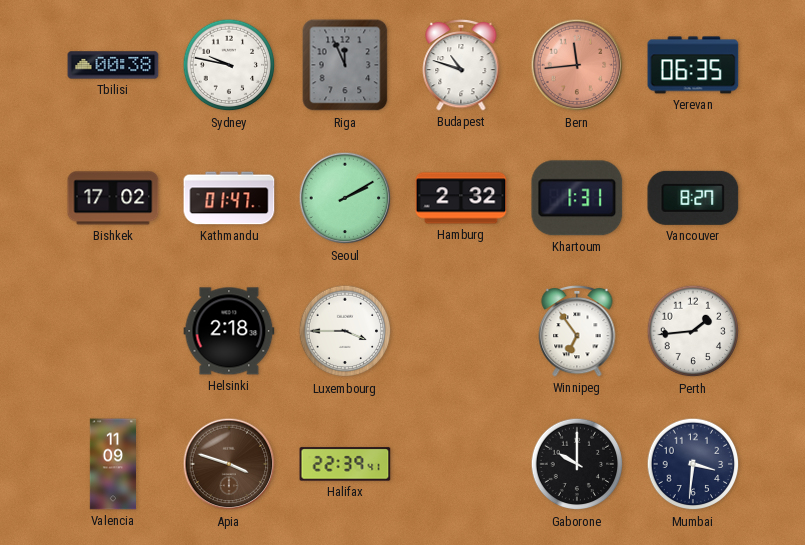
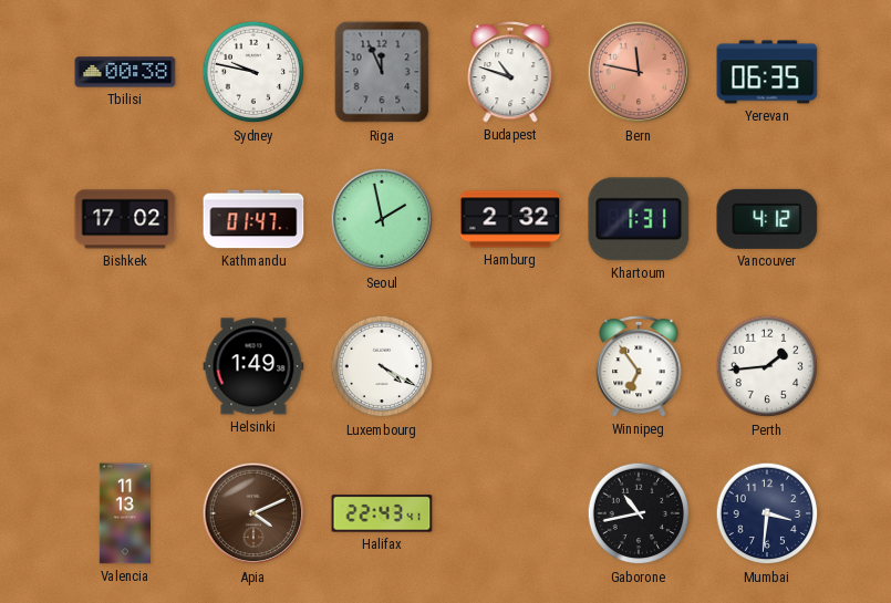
Bern: 11:44 -> 11:47
Seoul: 2:10 -> 1:58
Vancouver: 8:27 -> 4:12
Helsinki: 2:18 -> 1:49
Luxembourg: 3:45 -> 4:20
Valencia: 11:09 -> 11:13
Apia: 3:48 -> 4:11
Halifax: 22:39 -> 22:43
Gaborone: 10:00 -> 10:43
